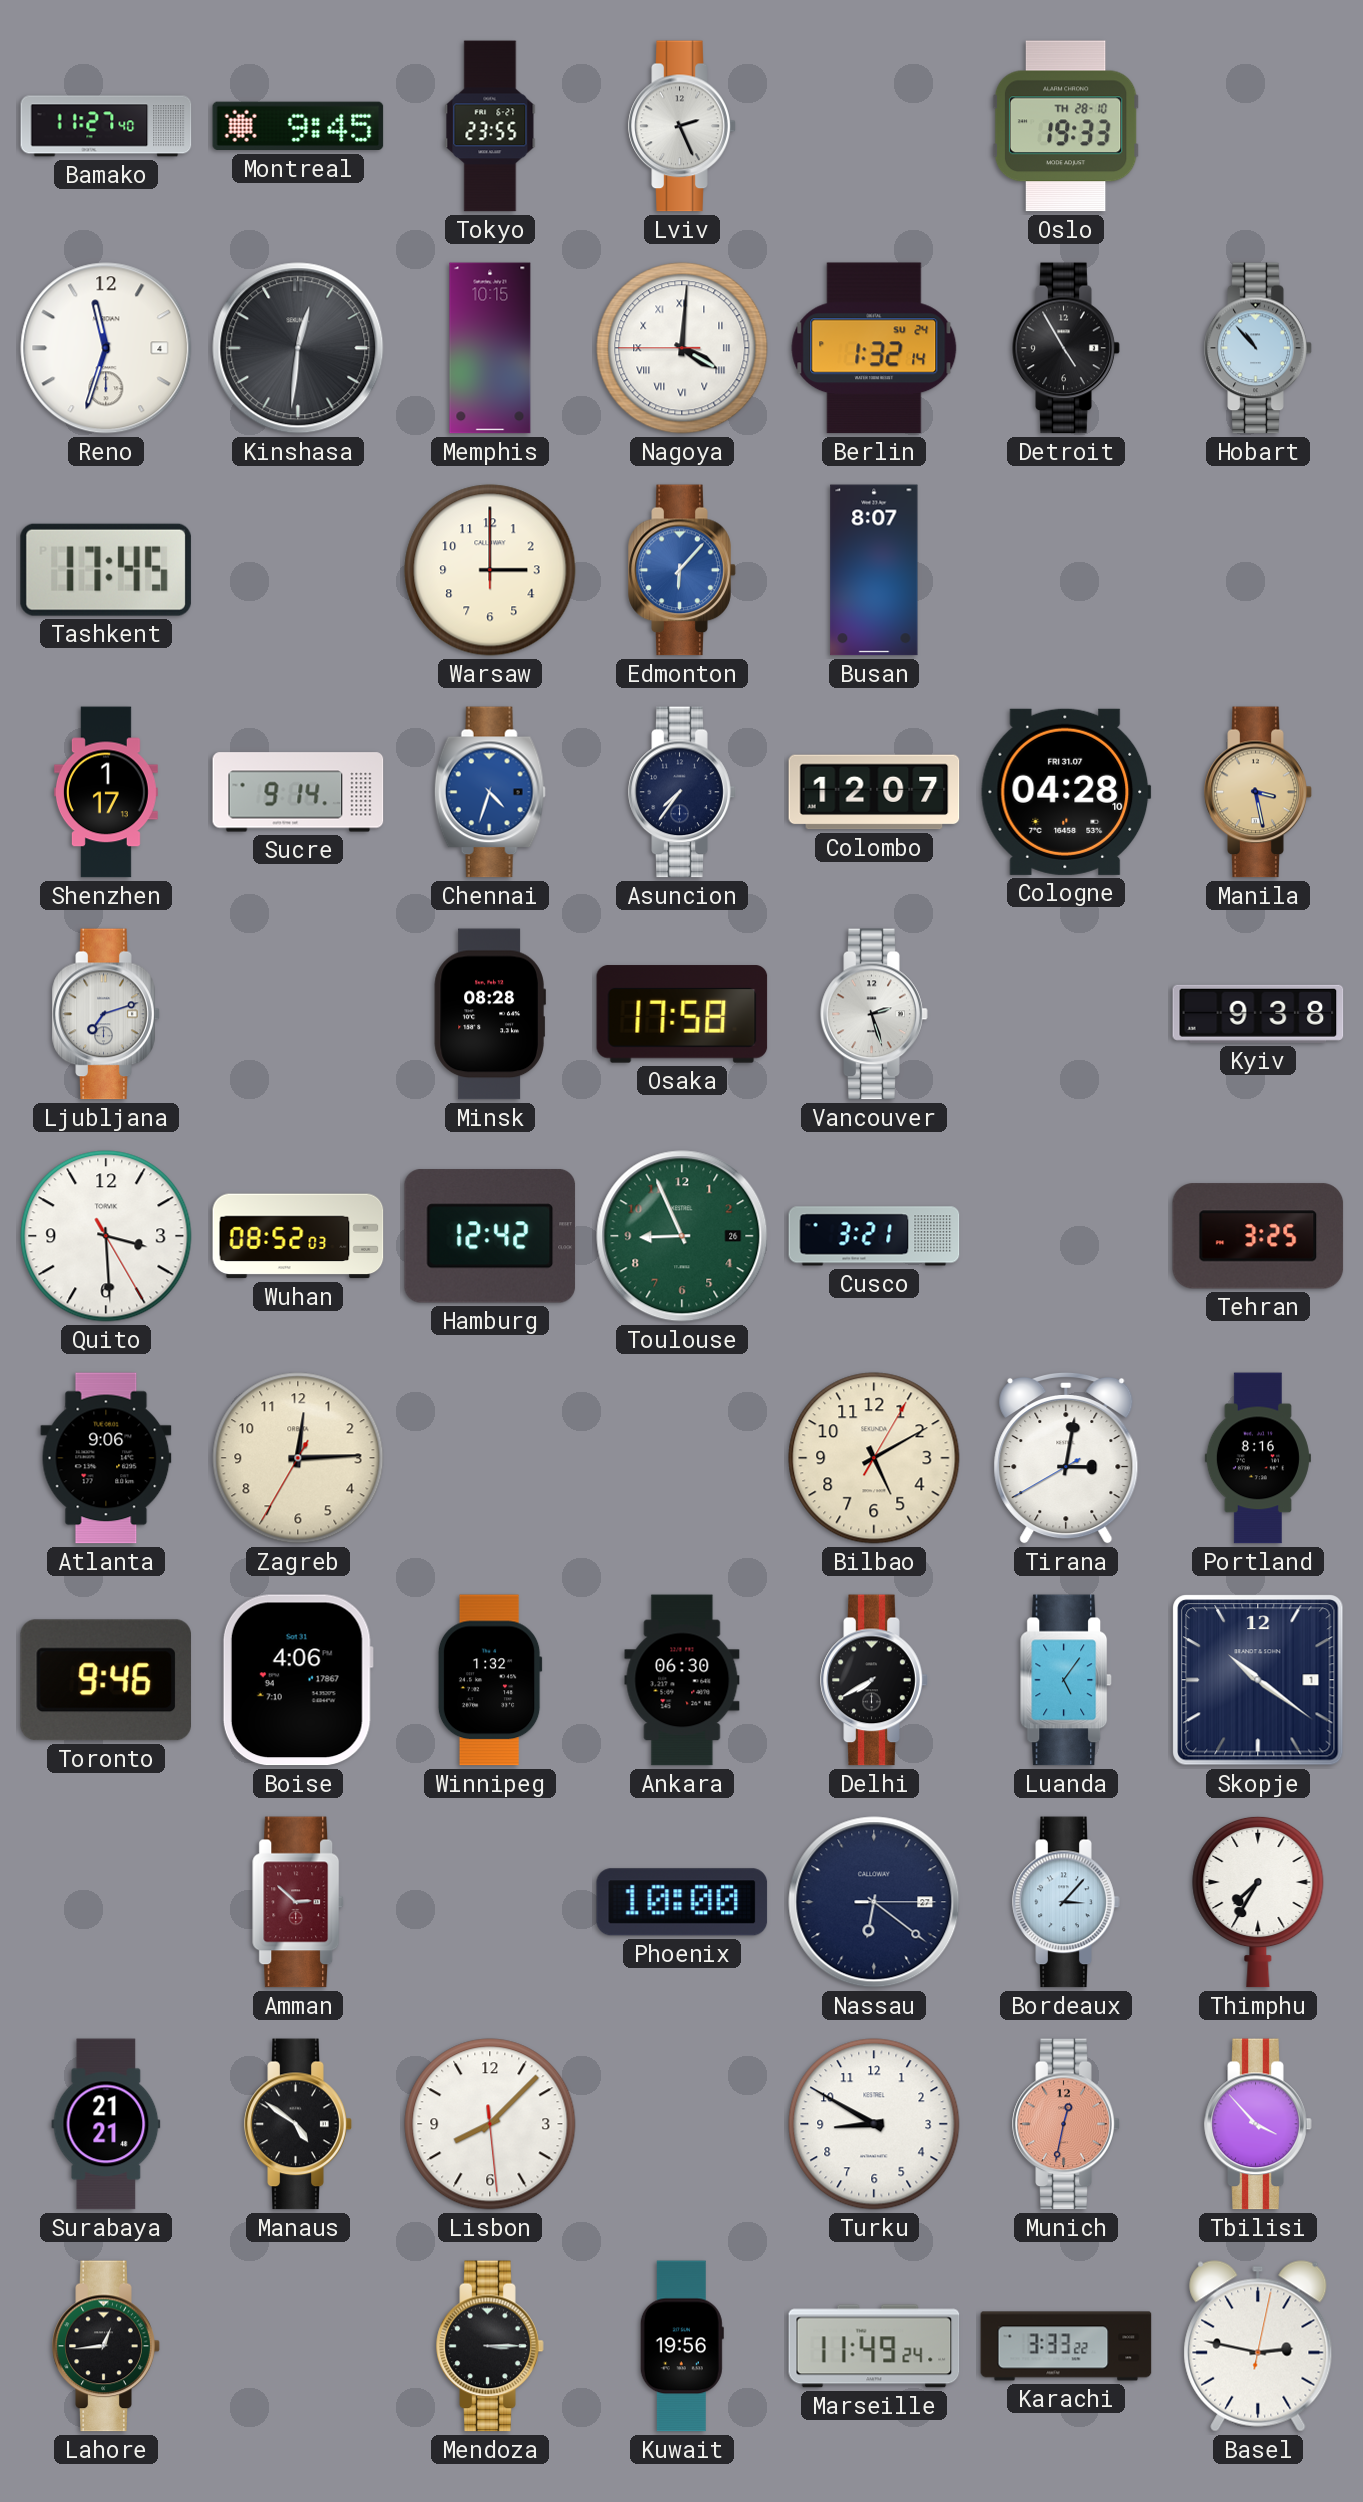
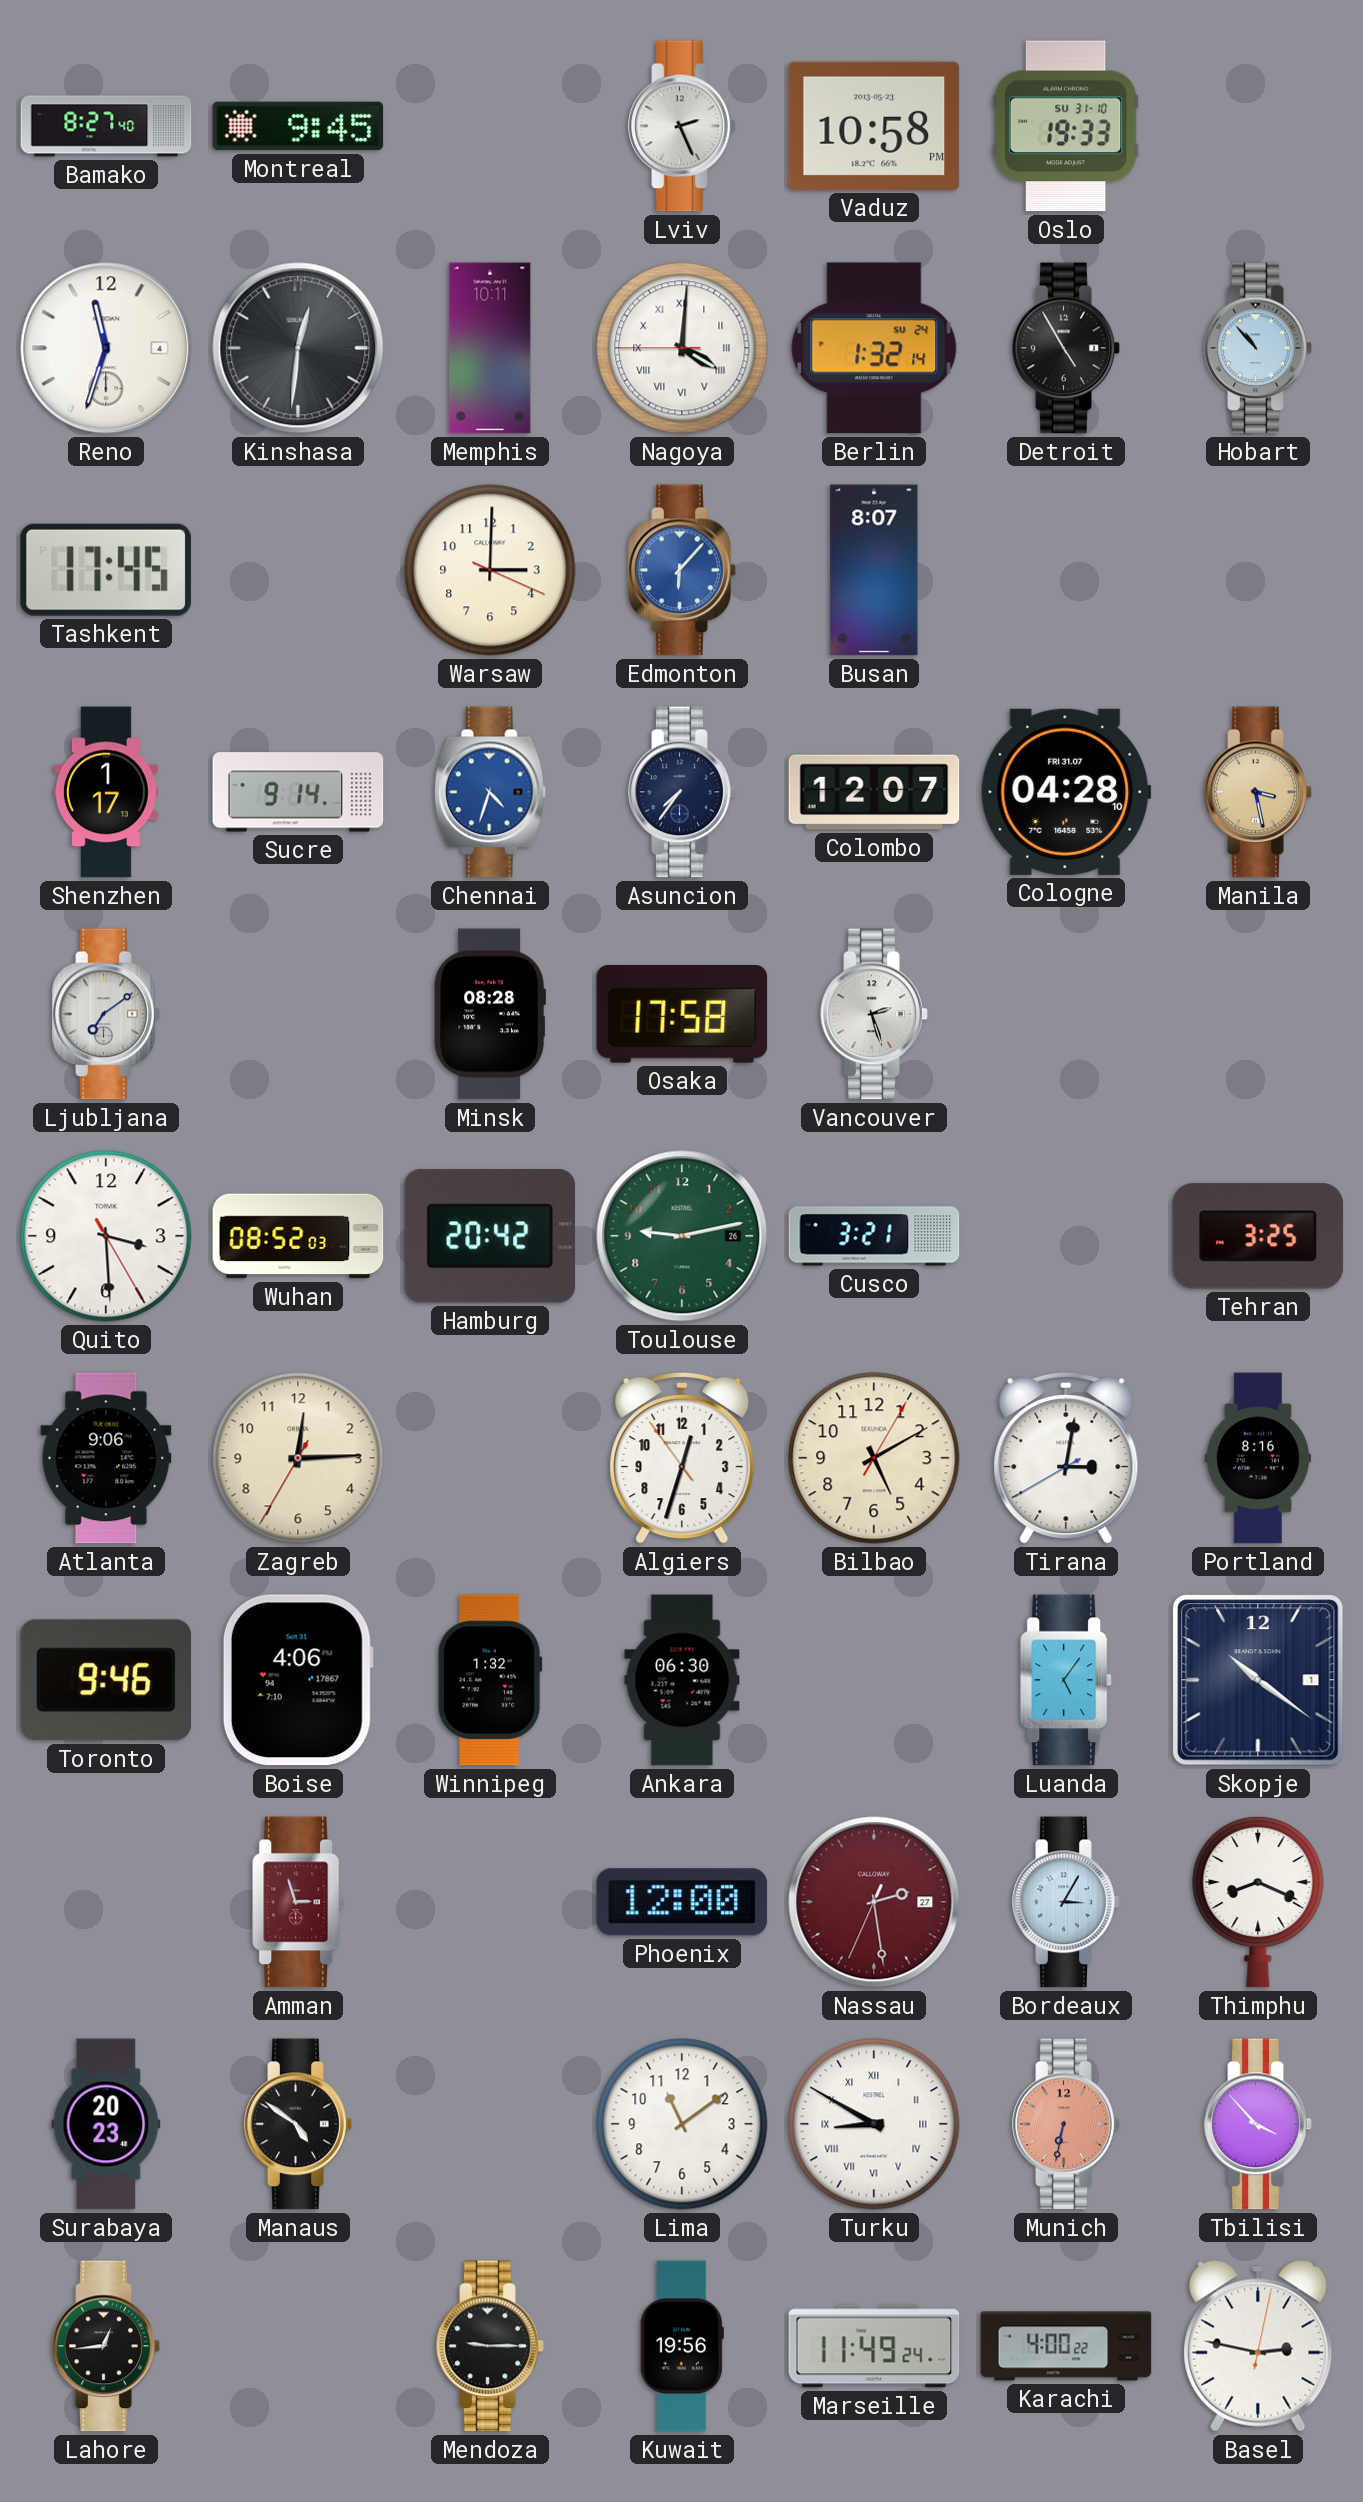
Bamako: 11:27 -> 8:27
Tokyo: 23:55 -> none
Vaduz: none -> 10:58
Oslo date: TH 28-10 -> SU 31-10
Memphis: 10:15 -> 10:11
Warsaw: 3:00:00 -> 3:00:19
Ljubljana: 7:12 -> 7:09
Kyiv: 9:38 -> none
Hamburg: 12:42 -> 20:42
Toulouse: 8:56 -> 9:13
Algiers: none -> 12:32
Delhi: 7:40 -> none
Amman: 2:52 -> 2:57
Phoenix: 10:00 -> 12:00
Nassau: 6:21 -> 2:28
Nassau dial: navy -> burgundy
Bordeaux: 3:07 -> 3:05
Thimphu: 7:35 -> 8:19
Surabaya: 21:21 -> 20:23
Lisbon: 8:07 -> none
Lima: none -> 11:09
Turku numerals: Arabic -> Roman
Munich: 12:32 -> 6:32
Mendoza: 3:15 -> 9:15
Karachi: 3:33 -> 4:00
